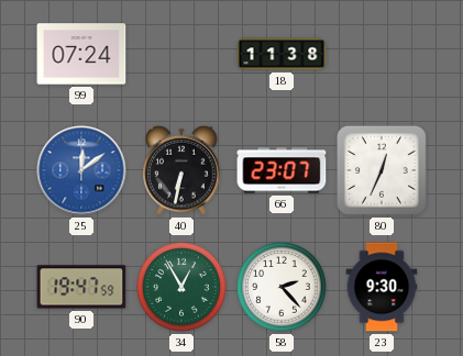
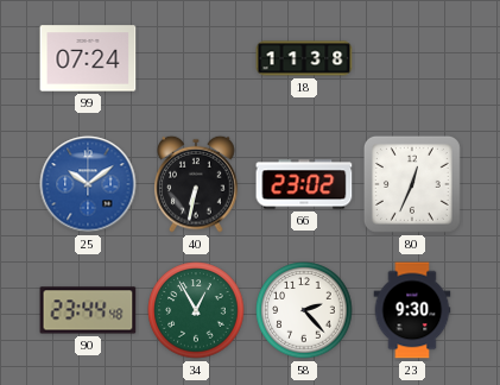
25: 12:09 -> 10:09
66: 23:07 -> 23:02
90: 19:47 -> 23:44
